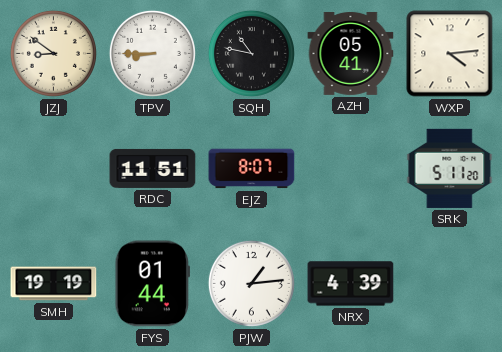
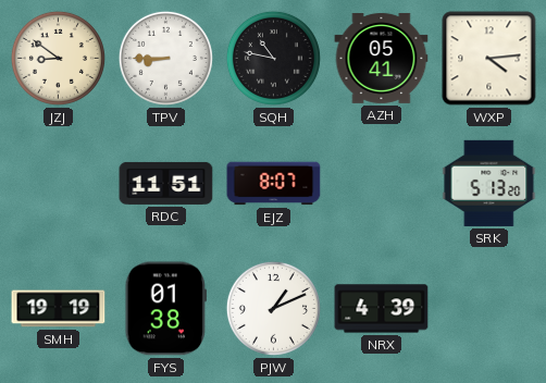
SRK: 5:11 -> 5:13
FYS: 01:44 -> 01:38
PJW: 1:14 -> 1:11
